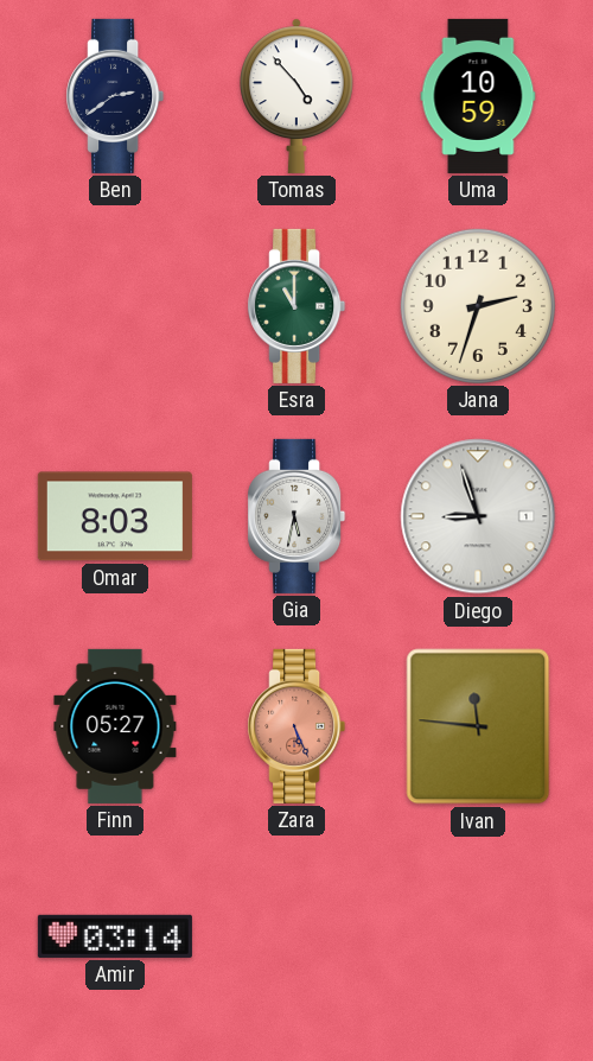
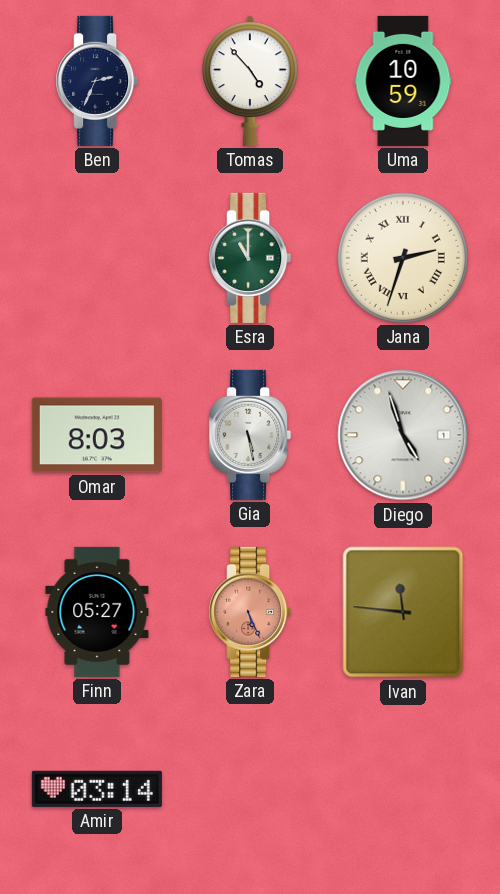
Ben: 2:39 -> 2:34
Jana numerals: Arabic -> Roman
Gia: 5:32 -> 5:28
Diego: 8:57 -> 4:57
